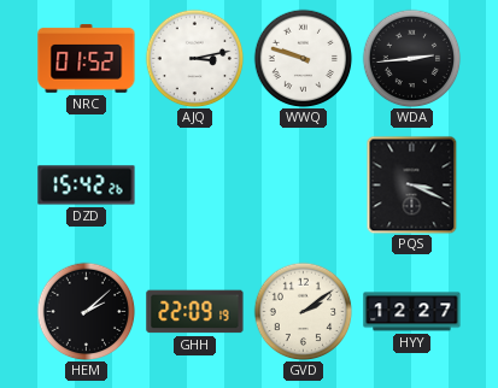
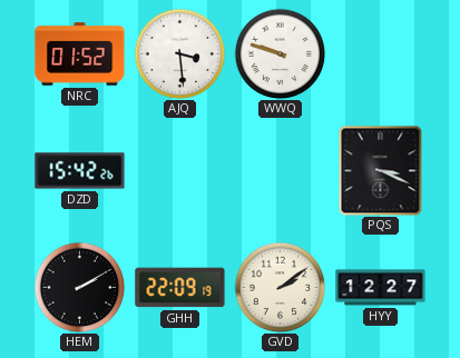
AJQ: 3:13 -> 3:29
WDA: 2:44 -> none
HEM: 2:08 -> 2:10
